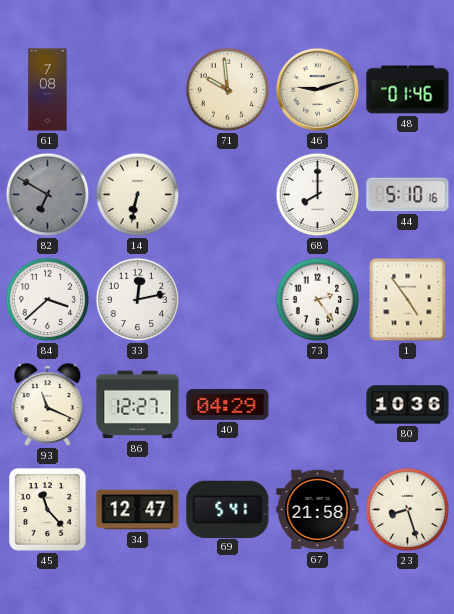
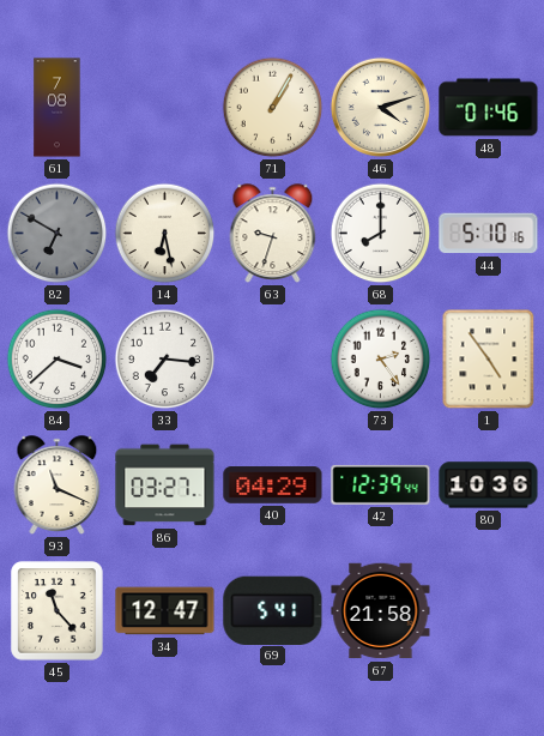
71: 9:59 -> 1:05
46: 9:12 -> 4:12
14: 6:32 -> 6:28
63: none -> 9:33
33: 12:13 -> 7:16
86: 12:27 -> 03:27
42: none -> 12:39
23: 8:27 -> none
